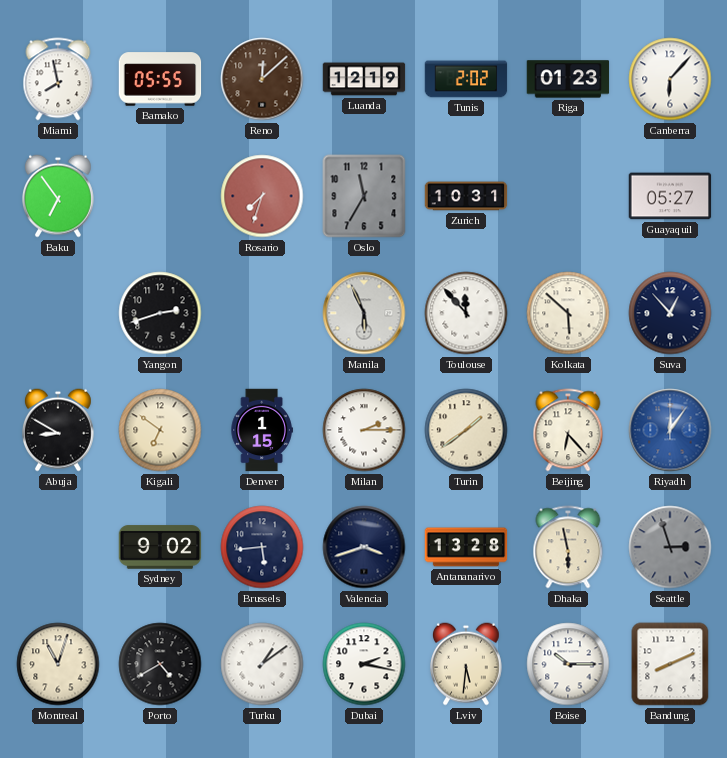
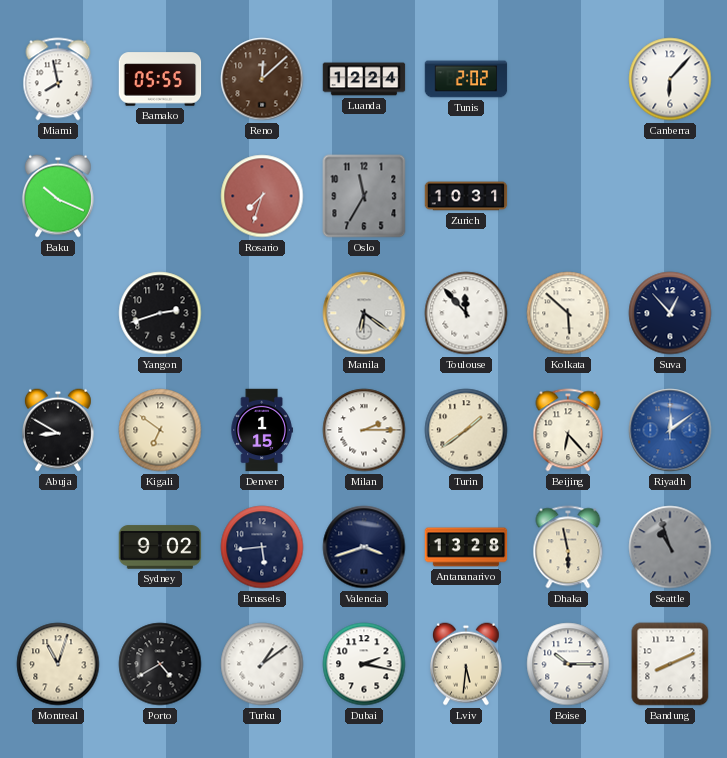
Luanda: 12:19 -> 12:24
Riga: 01:23 -> none
Baku: 6:54 -> 10:19
Guayaquil: 05:27 -> none
Manila: 5:56 -> 6:21
Riyadh: 12:06 -> 12:09
Seattle: 2:57 -> 10:57
